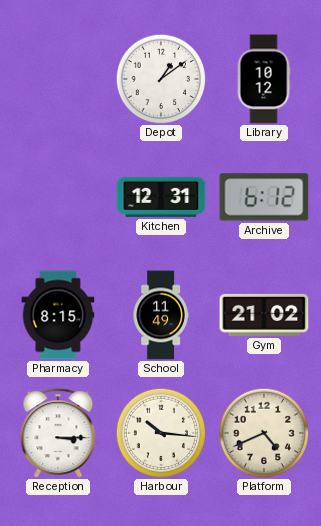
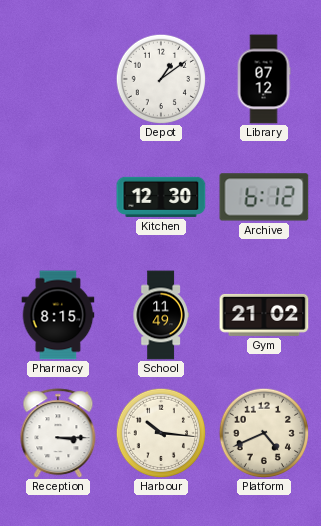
Library: 10:12 -> 07:12
Kitchen: 12:31 -> 12:30
